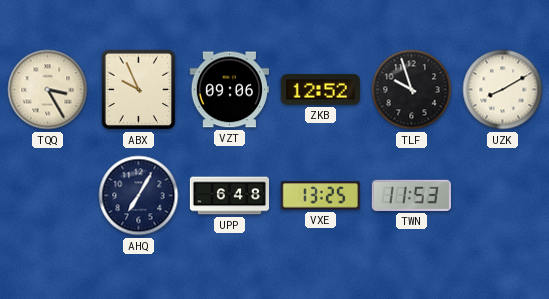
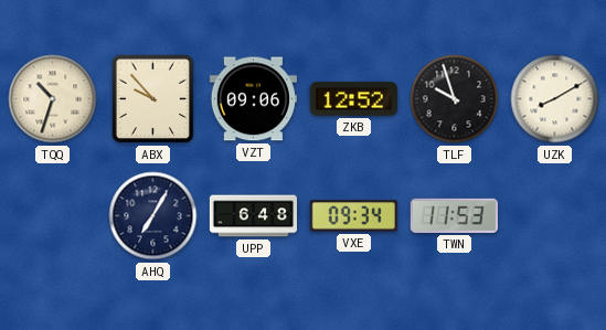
TQQ: 3:25 -> 10:33
ABX: 9:56 -> 9:53
VXE: 13:25 -> 09:34
